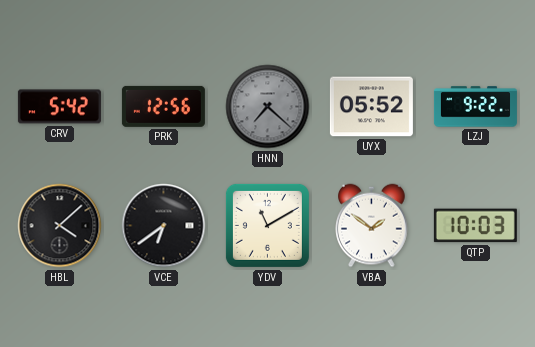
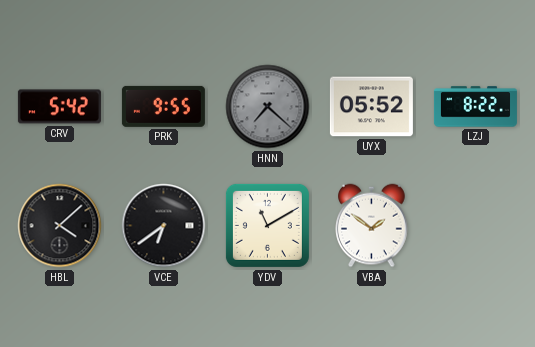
PRK: 12:56 -> 9:55
LZJ: 9:22 -> 8:22
QTP: 10:03 -> none
